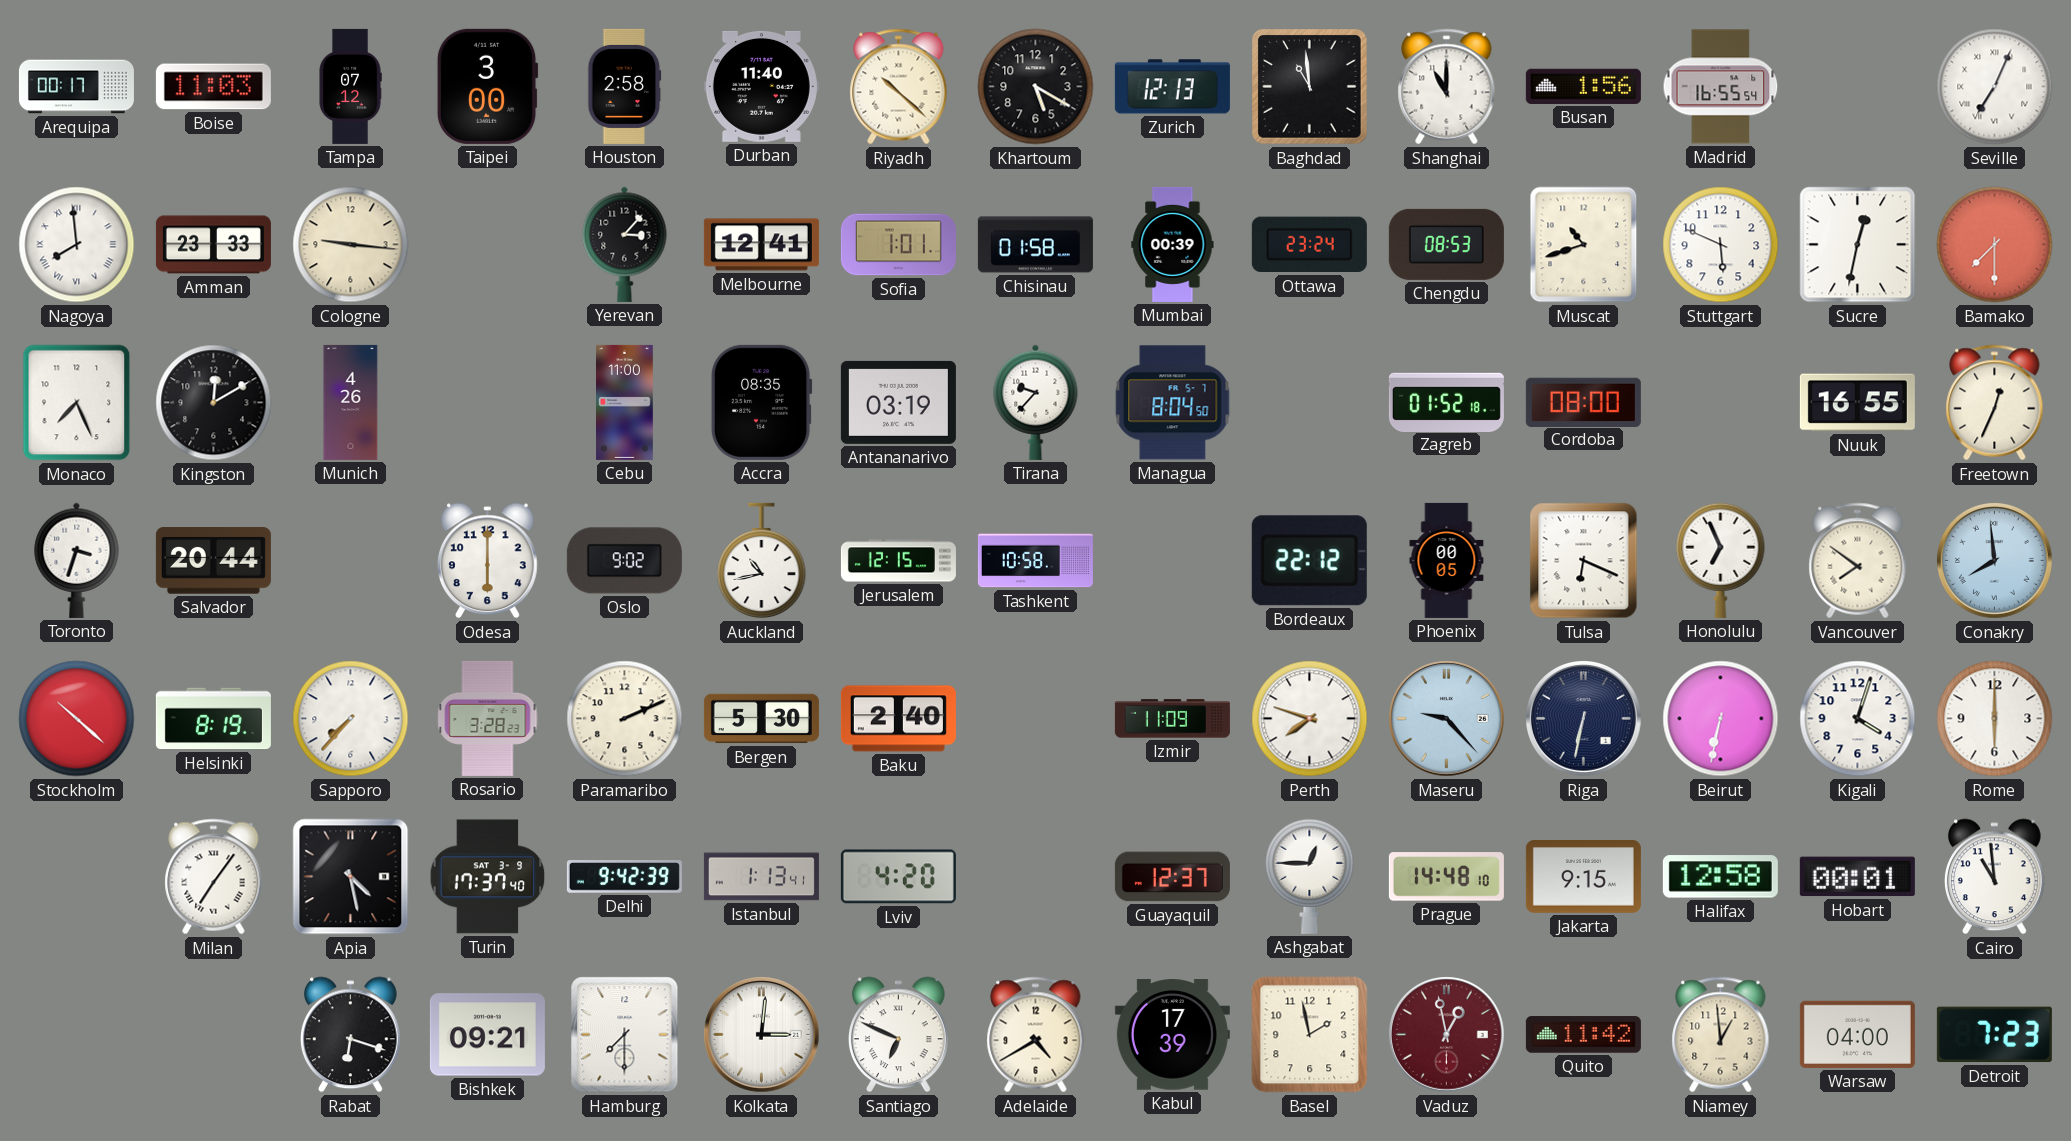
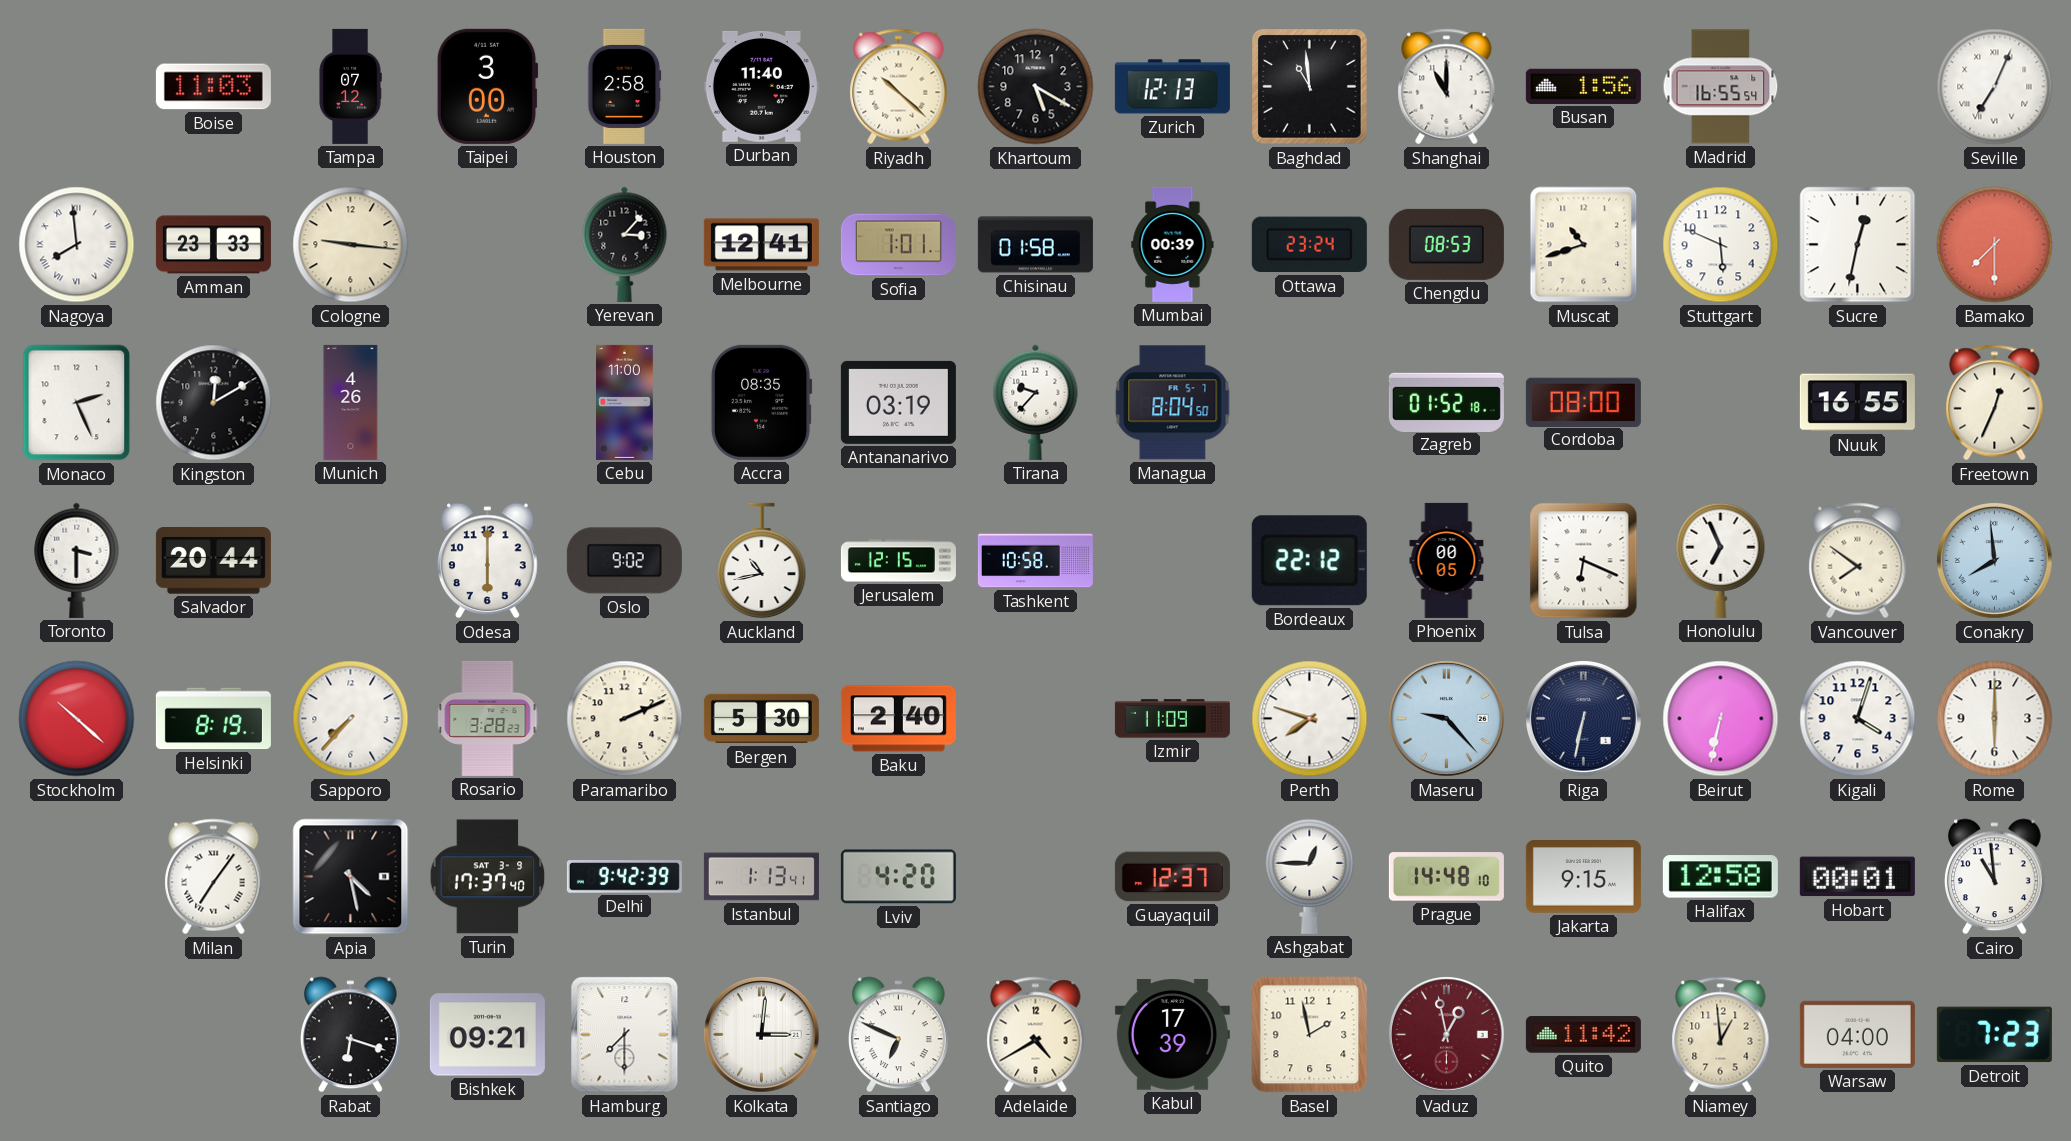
Arequipa: 00:17 -> none
Monaco: 7:26 -> 2:26
Toronto: 3:33 -> 3:30
